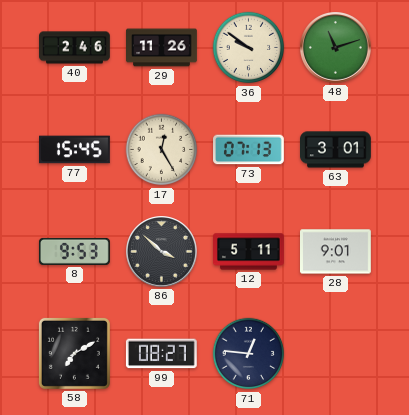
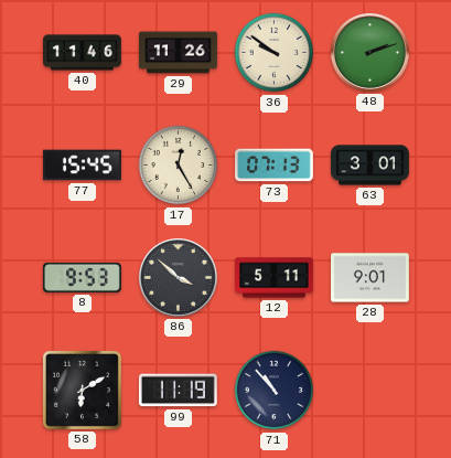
40: 2:46 -> 11:46
48: 11:12 -> 2:12
58: 7:10 -> 6:10
99: 08:27 -> 11:19
71: 12:46 -> 10:53
